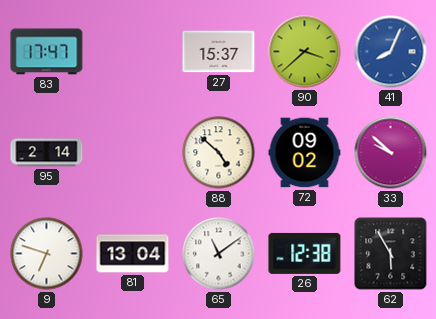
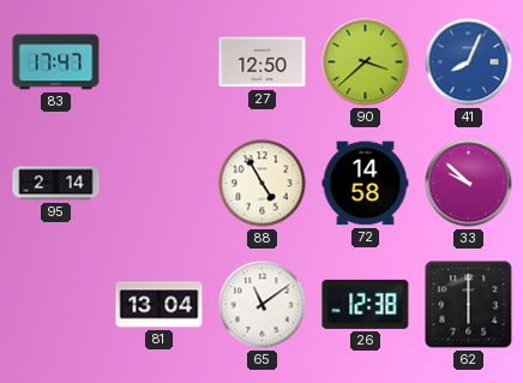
27: 15:37 -> 12:50
88: 4:52 -> 4:55
72: 09:02 -> 14:58
9: 6:48 -> none
62: 5:55 -> 6:00
